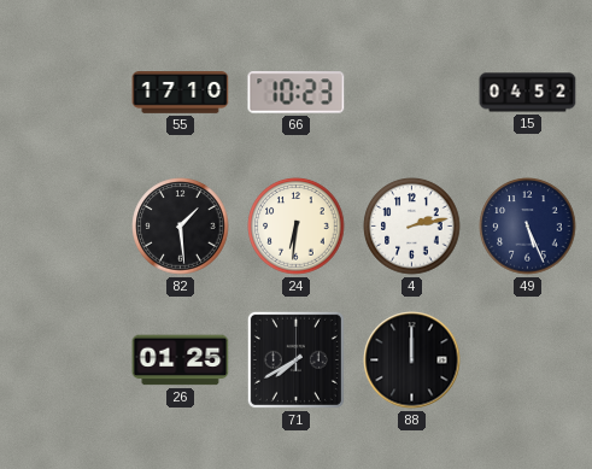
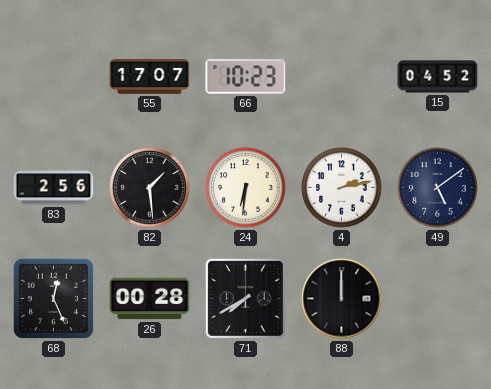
55: 17:10 -> 17:07
83: none -> 2:56
49: 5:26 -> 5:09
68: none -> 12:26
26: 01:25 -> 00:28
